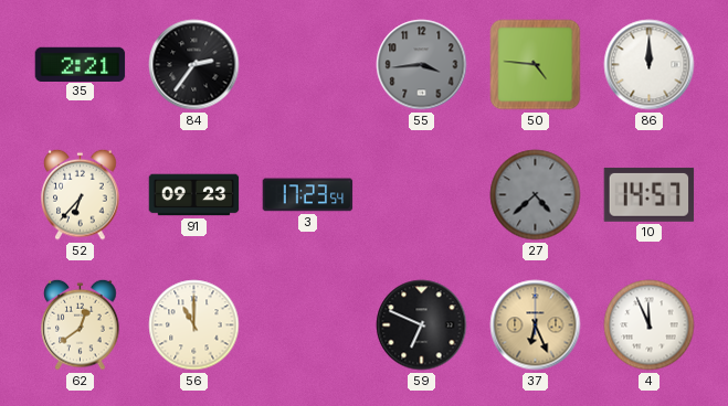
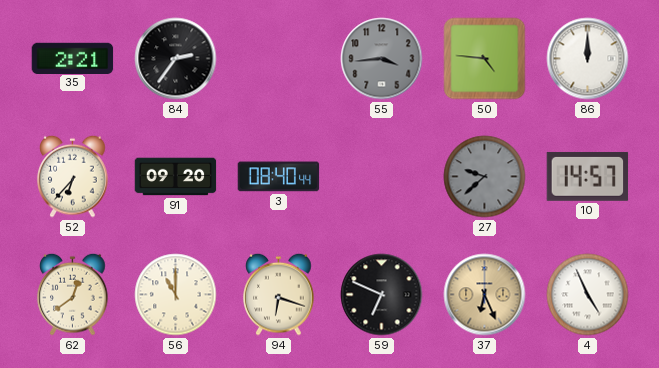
91: 09:23 -> 09:20
3: 17:23 -> 08:40
27: 4:38 -> 9:38
94: none -> 6:18
4: 11:56 -> 4:56
